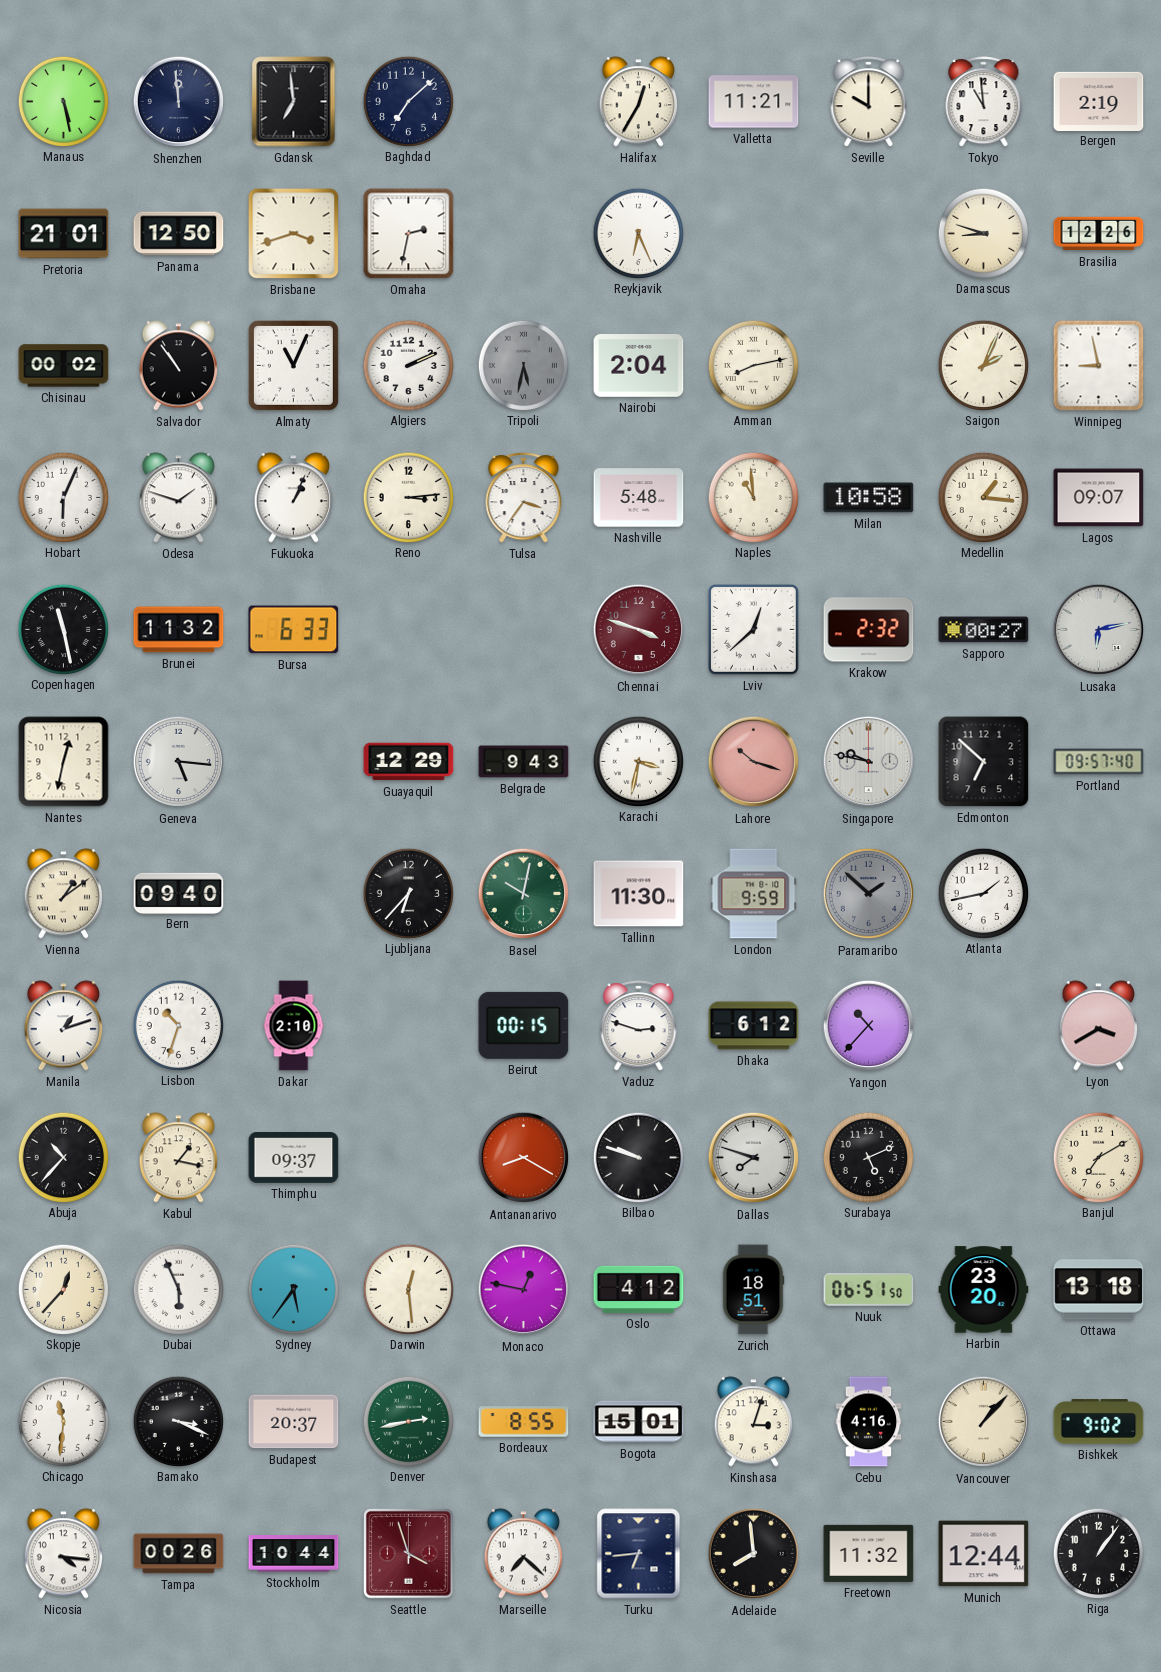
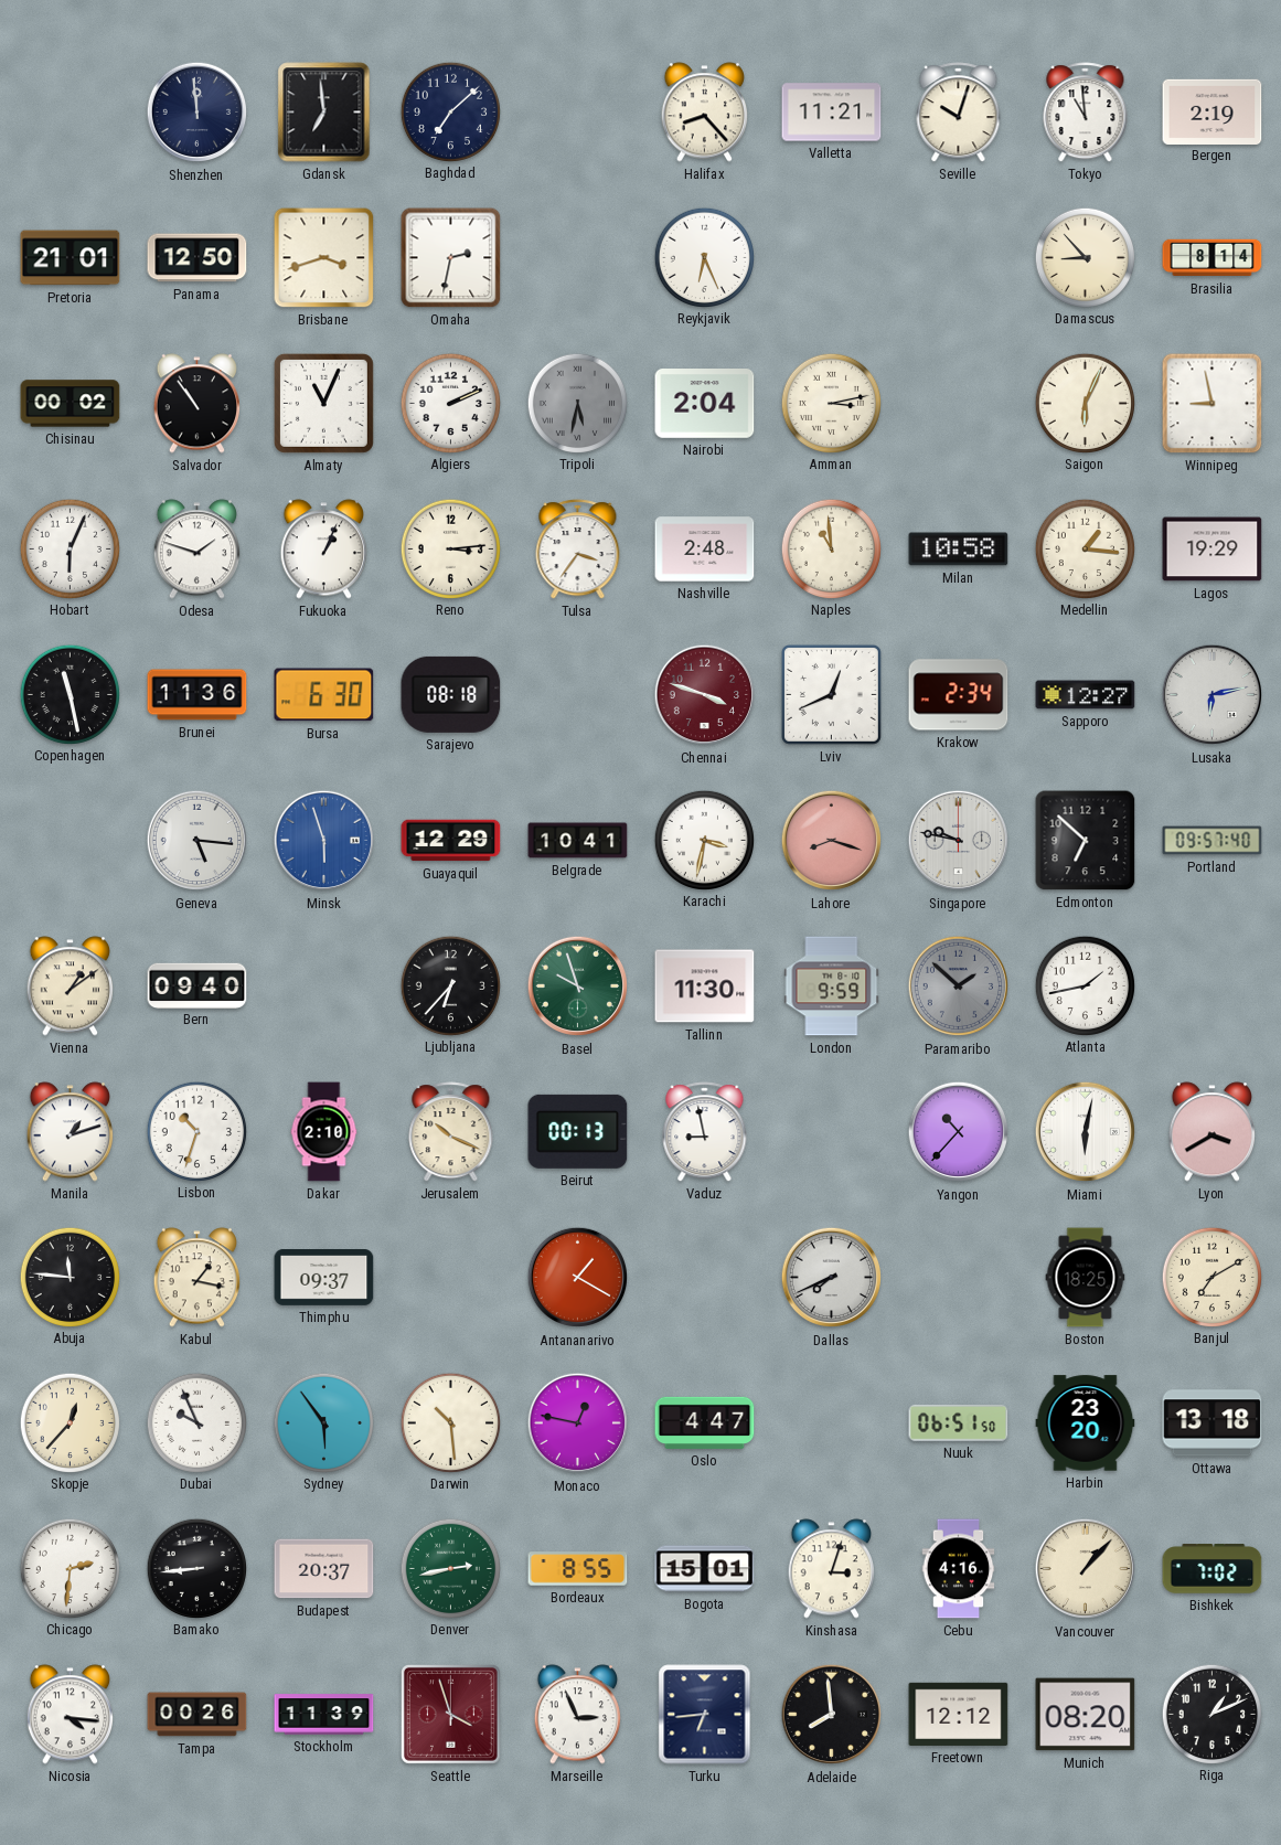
Manaus: 5:28 -> none
Halifax: 12:35 -> 8:23
Seville: 10:00 -> 10:03
Damascus: 8:48 -> 8:53
Brasilia: 12:26 -> 8:14
Amman: 8:13 -> 3:13
Saigon: 2:04 -> 6:04
Nashville: 5:48 -> 2:48
Lagos: 09:07 -> 19:29
Brunei: 11:32 -> 11:36
Bursa: 6:33 -> 6:30
Sarajevo: none -> 08:18
Lviv: 12:38 -> 12:41
Krakow: 2:32 -> 2:34
Sapporo: 00:27 -> 12:27
Nantes: 12:32 -> none
Minsk: none -> 5:57
Belgrade: 9:43 -> 10:41
Lahore: 10:18 -> 8:18
Basel: 10:02 -> 9:57
Jerusalem: none -> 10:19
Beirut: 00:15 -> 00:13
Vaduz: 2:48 -> 8:58
Dhaka: 6:12 -> none
Miami: none -> 6:02
Abuja: 10:37 -> 11:46
Antananarivo: 8:20 -> 1:20
Bilbao: 9:48 -> none
Dallas: 7:48 -> 7:41
Surabaya: 5:11 -> none
Boston: none -> 18:25
Dubai: 5:56 -> 9:56
Sydney: 5:36 -> 5:54
Darwin: 12:29 -> 10:29
Oslo: 4:12 -> 4:47
Zurich: 18:51 -> none
Chicago: 11:31 -> 2:31
Bamako: 3:19 -> 8:44
Bishkek: 9:02 -> 7:02
Stockholm: 10:44 -> 11:39
Marseille: 7:22 -> 2:56
Freetown: 11:32 -> 12:12
Munich: 12:44 -> 08:20
Riga: 1:06 -> 1:11
